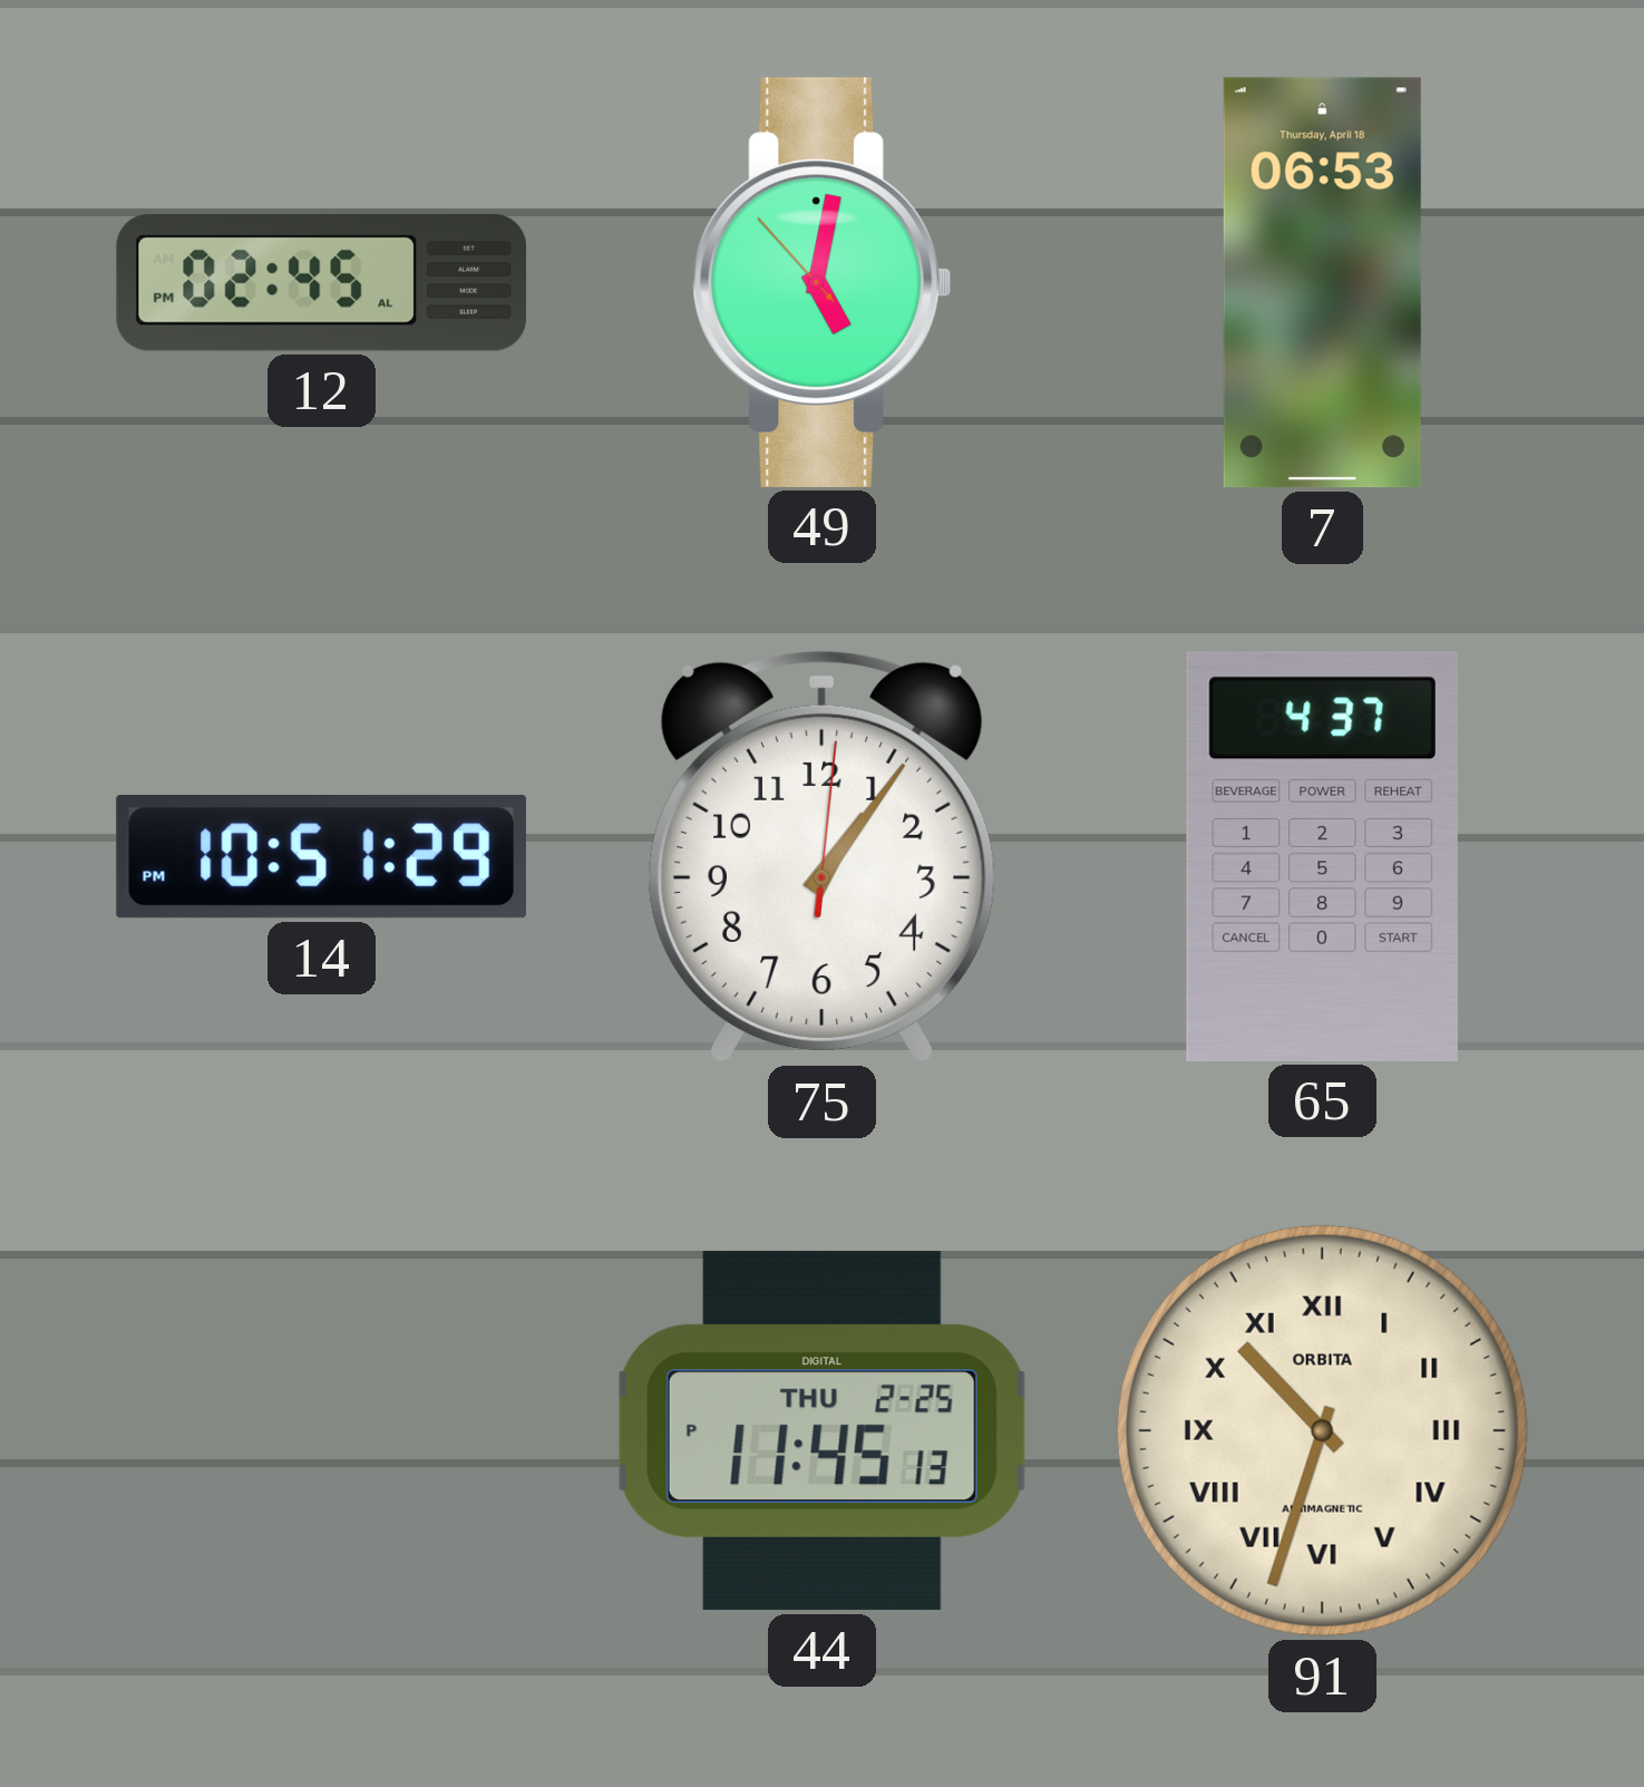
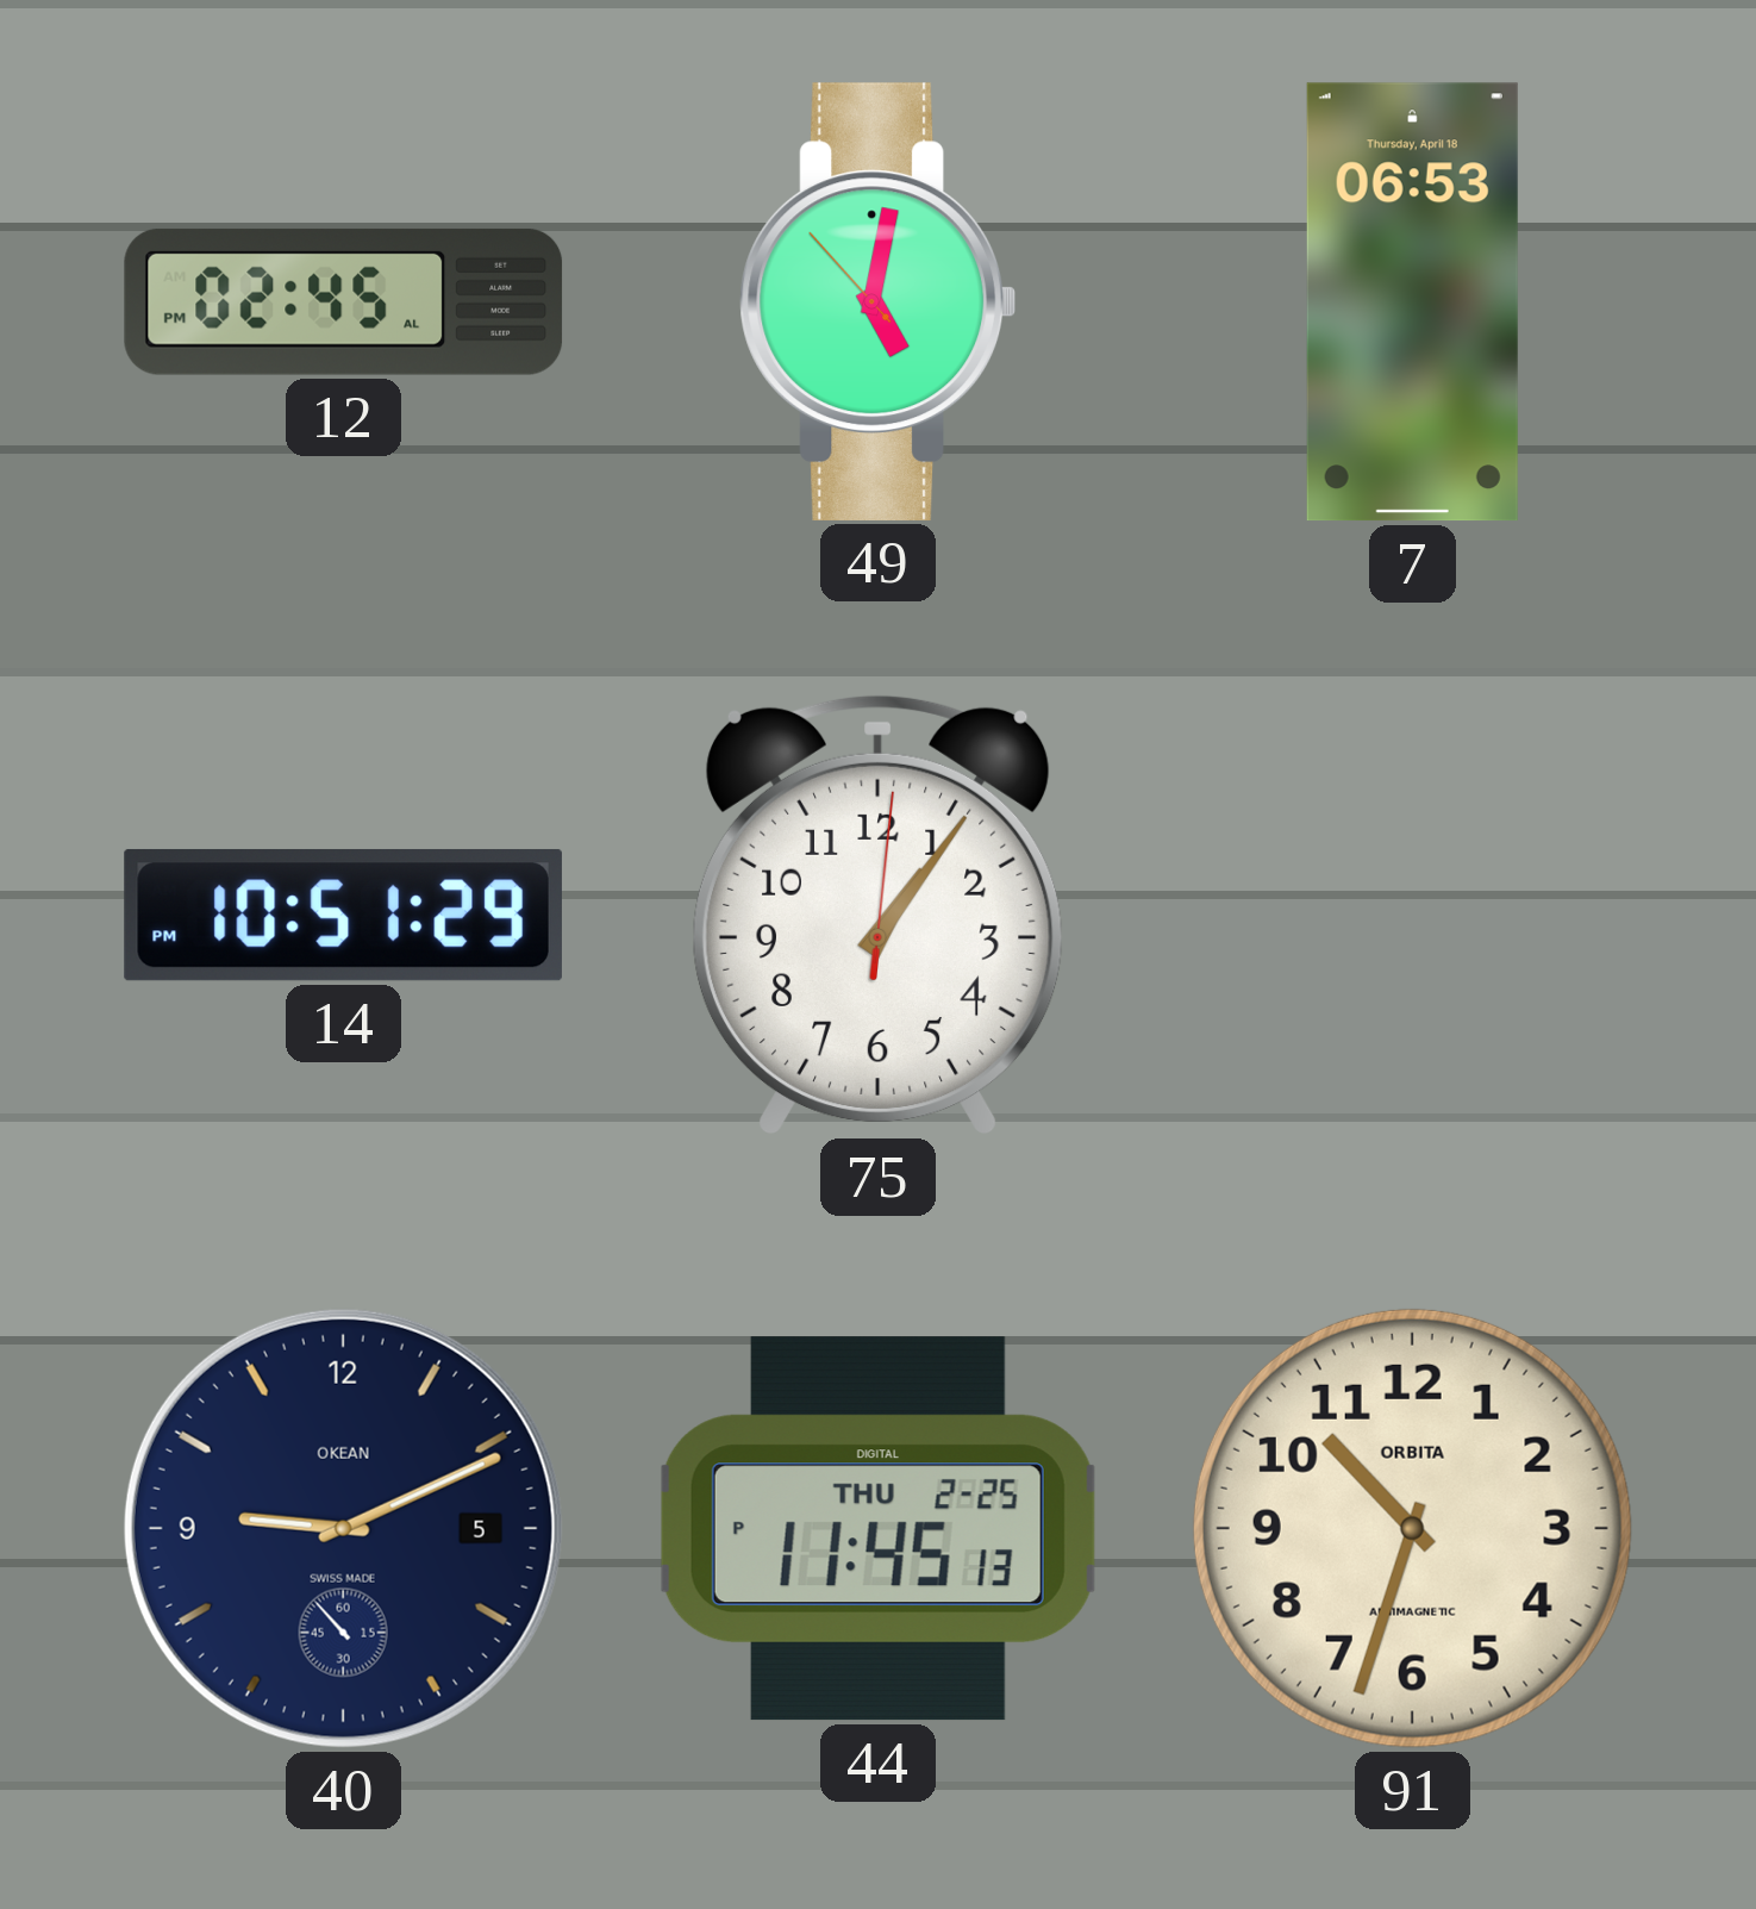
65: 4:37 -> none
40: none -> 9:10
91 numerals: Roman -> Arabic
